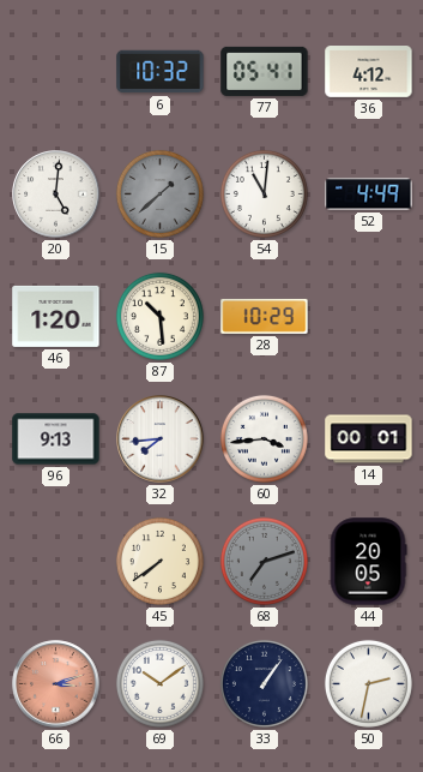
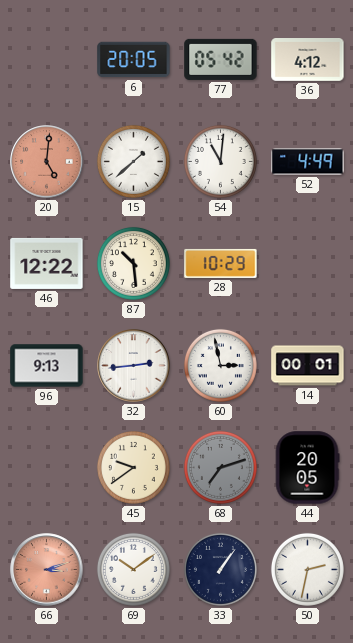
6: 10:32 -> 20:05
77: 05:41 -> 05:42
20 dial: white -> salmon
15 dial: grey -> white
46: 1:20 -> 12:22
32: 7:44 -> 2:44
60: 3:44 -> 2:58
45: 7:39 -> 9:39
